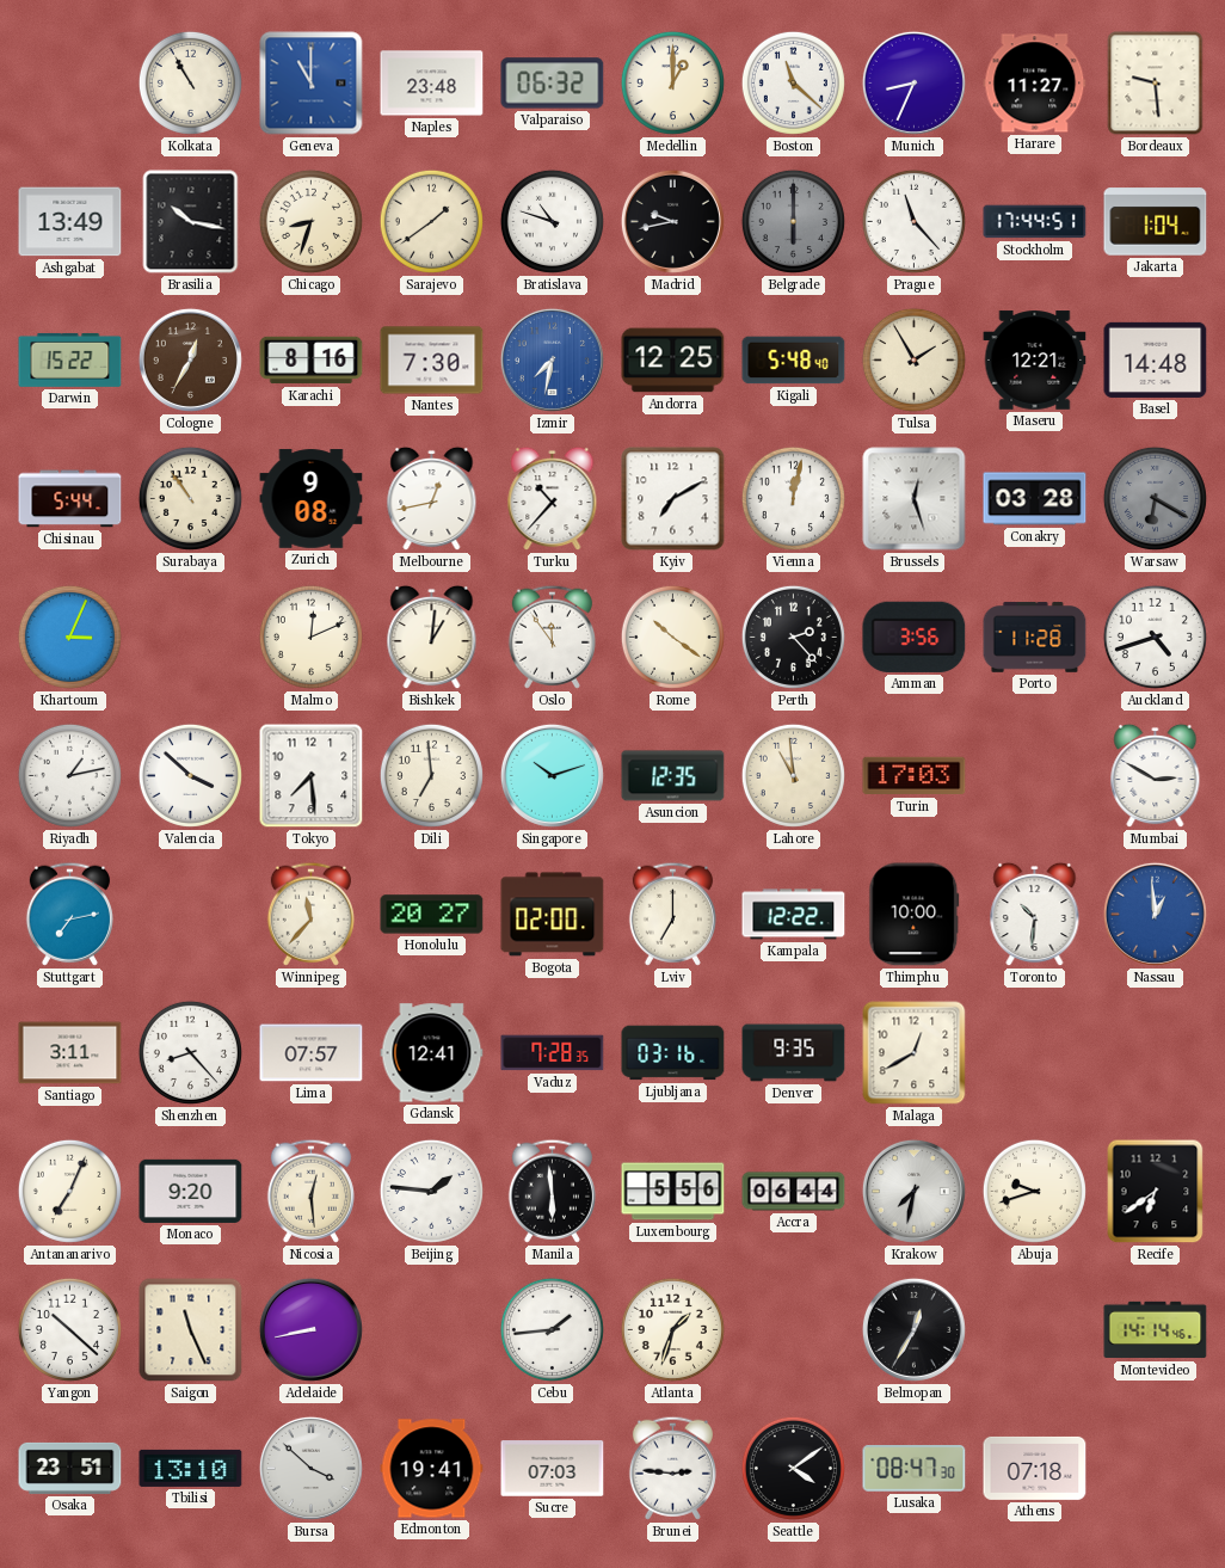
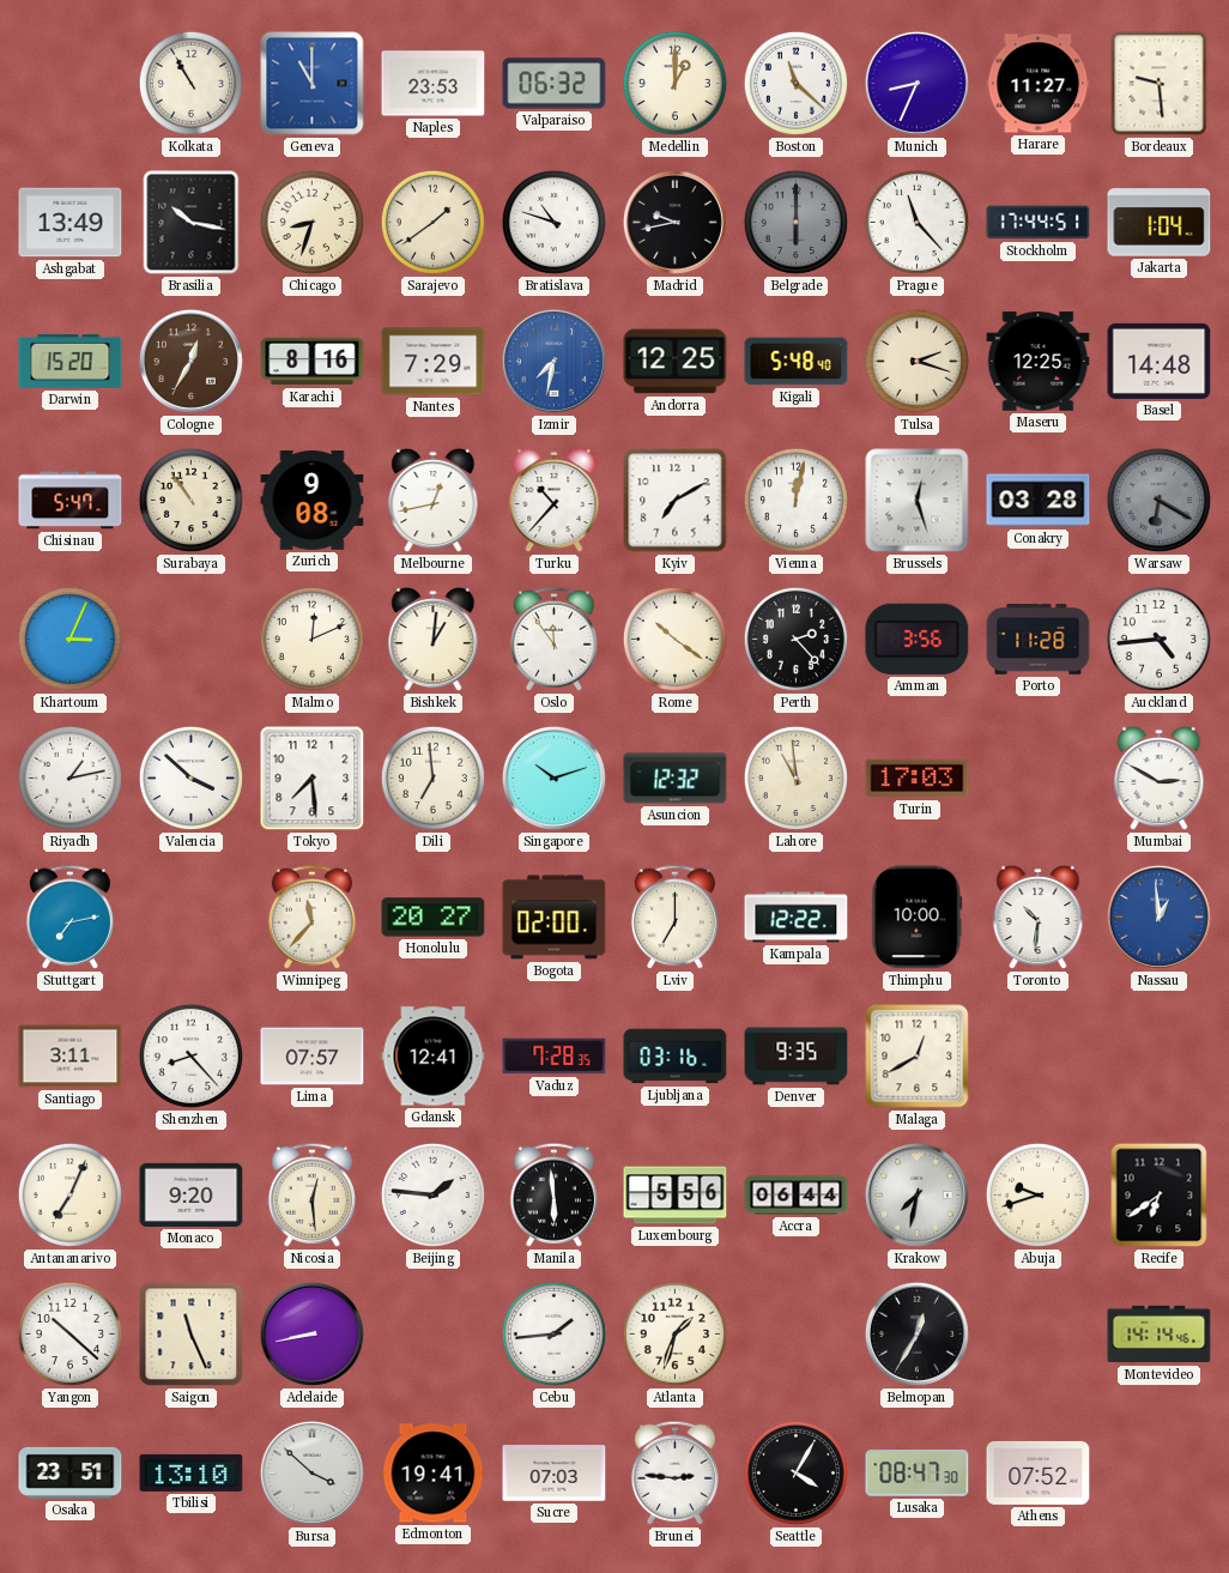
Naples: 23:48 -> 23:53
Darwin: 15:22 -> 15:20
Nantes: 7:30 -> 7:29
Tulsa: 1:55 -> 2:18
Maseru: 12:21 -> 12:25
Chisinau: 5:44 -> 5:47
Auckland: 4:42 -> 4:44
Asuncion: 12:35 -> 12:32
Seattle: 4:09 -> 4:05
Athens: 07:18 -> 07:52
